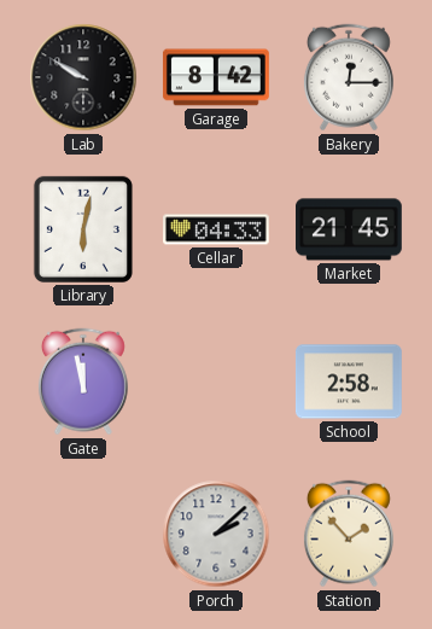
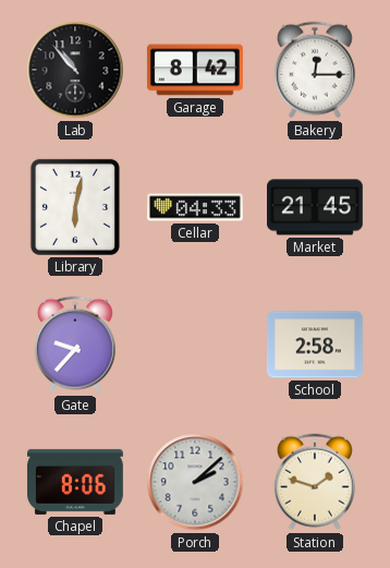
Lab: 9:50 -> 10:53
Gate: 11:58 -> 9:37
Chapel: none -> 8:06
Station: 1:53 -> 1:48
